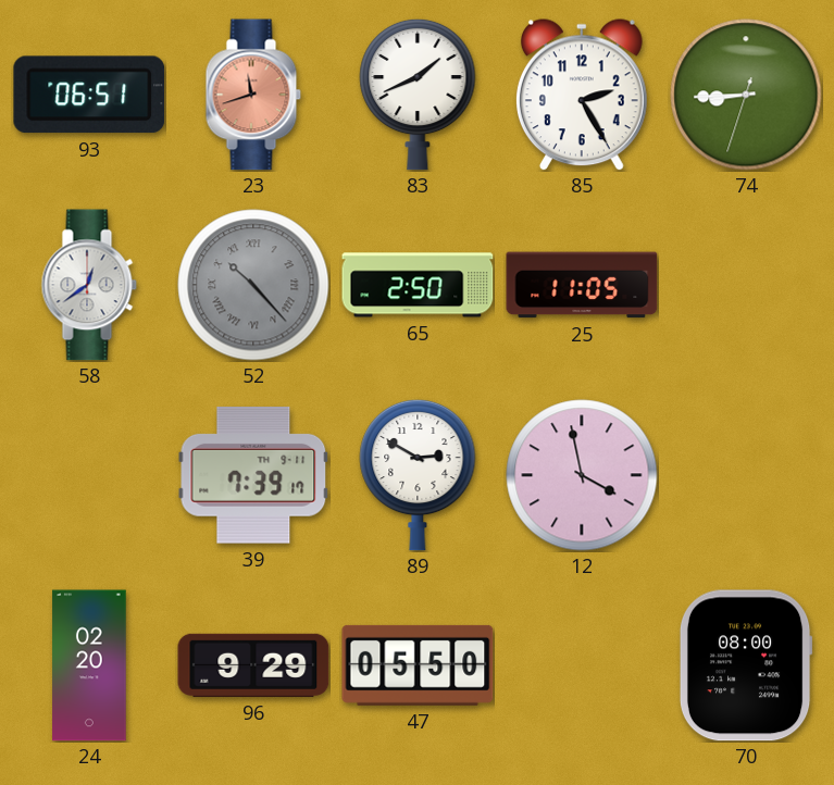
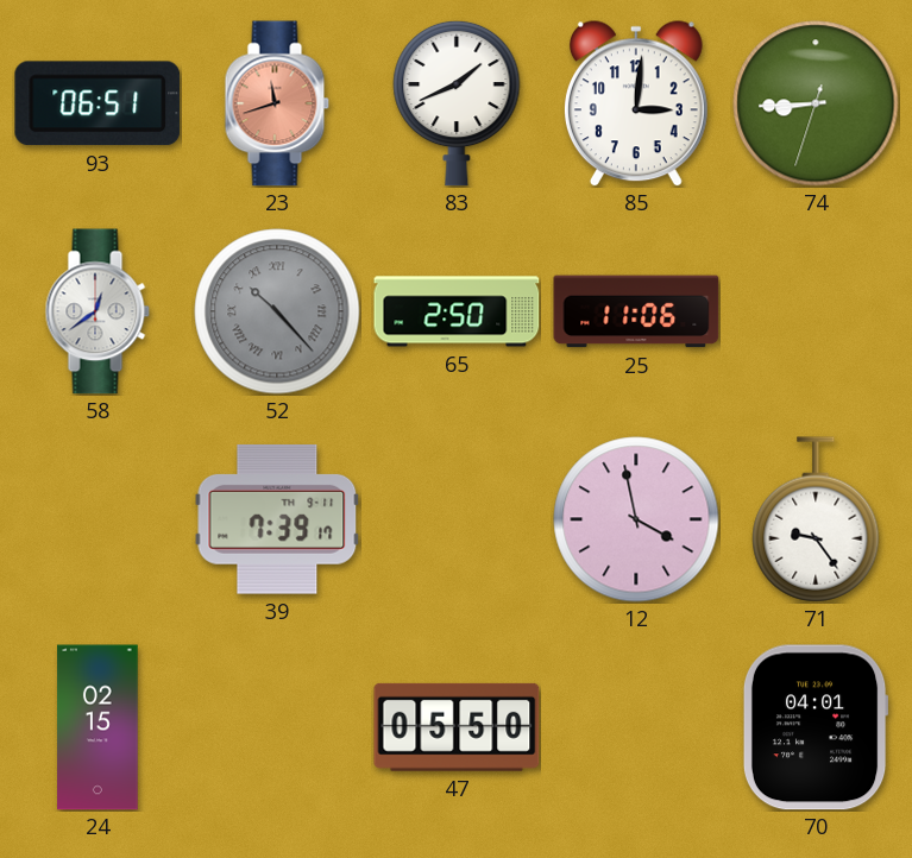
85: 2:25 -> 3:01
25: 11:05 -> 11:06
89: 2:50 -> none
71: none -> 9:24
24: 02:20 -> 02:15
96: 9:29 -> none
70: 08:00 -> 04:01
